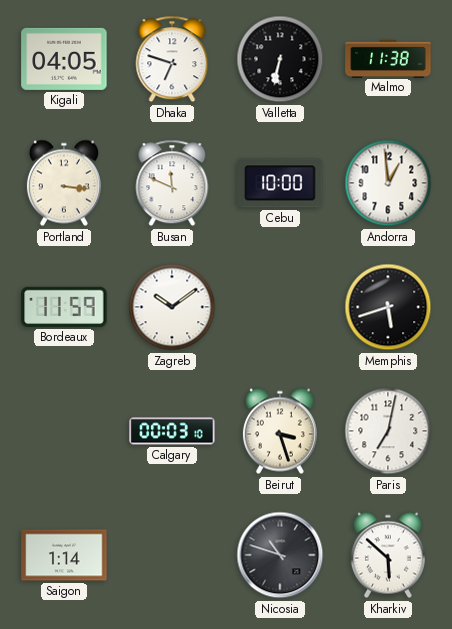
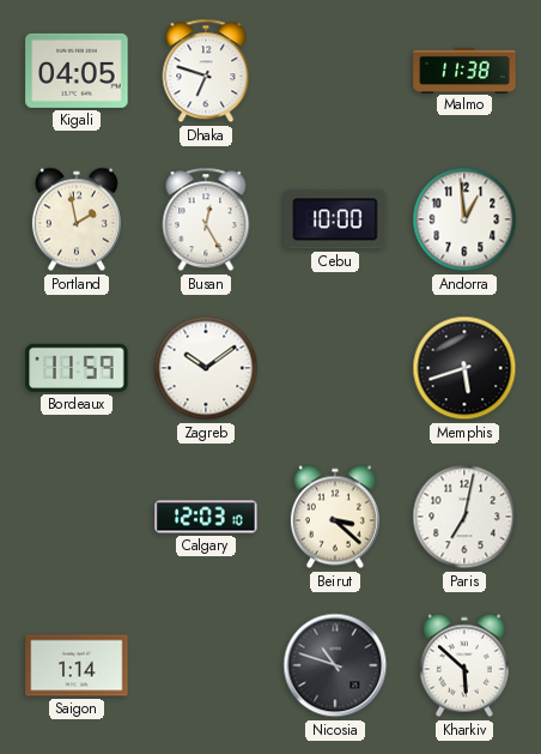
Valletta: 6:32 -> none
Portland: 3:16 -> 1:58
Busan: 11:49 -> 12:25
Calgary: 00:03 -> 12:03
Beirut: 3:27 -> 3:22
